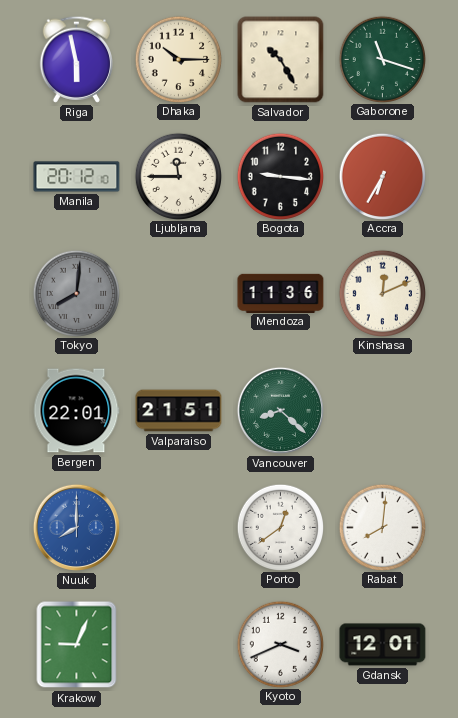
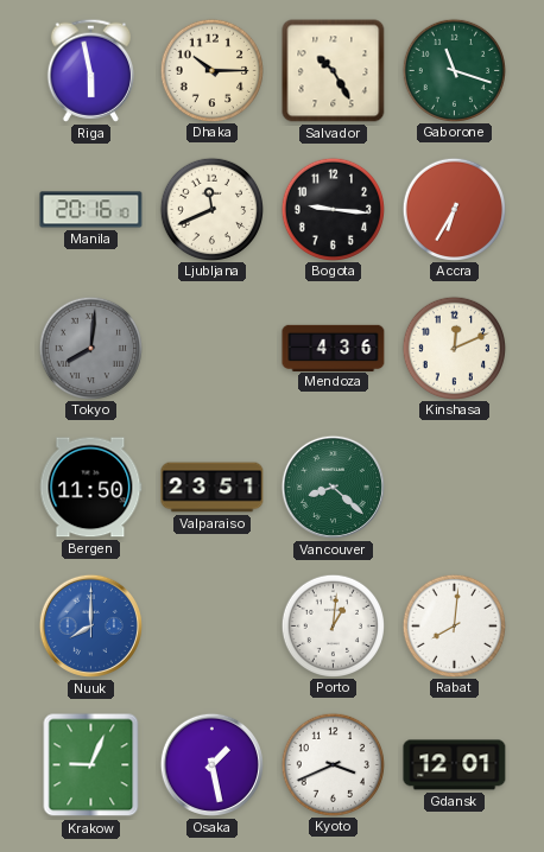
Manila: 20:12 -> 20:16
Ljubljana: 11:45 -> 11:41
Mendoza: 11:36 -> 4:36
Bergen: 22:01 -> 11:50
Valparaiso: 21:51 -> 23:51
Porto: 12:39 -> 1:01
Osaka: none -> 1:28
